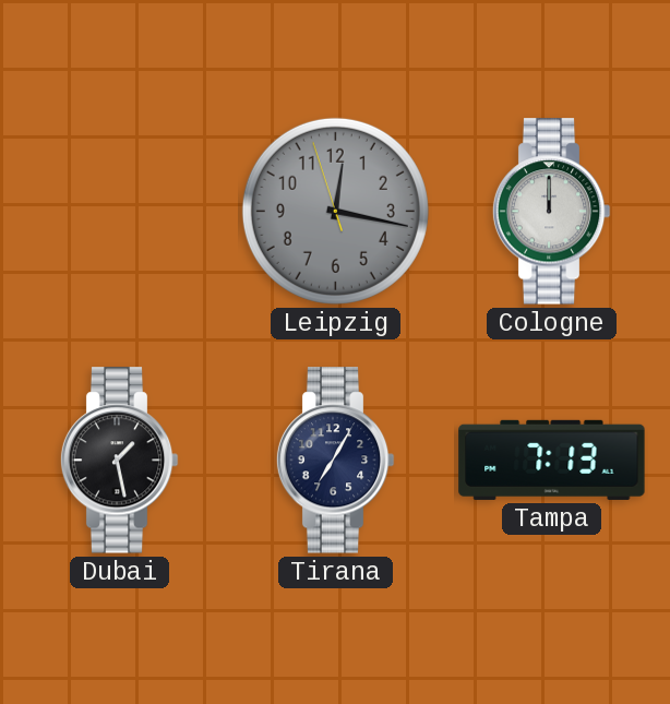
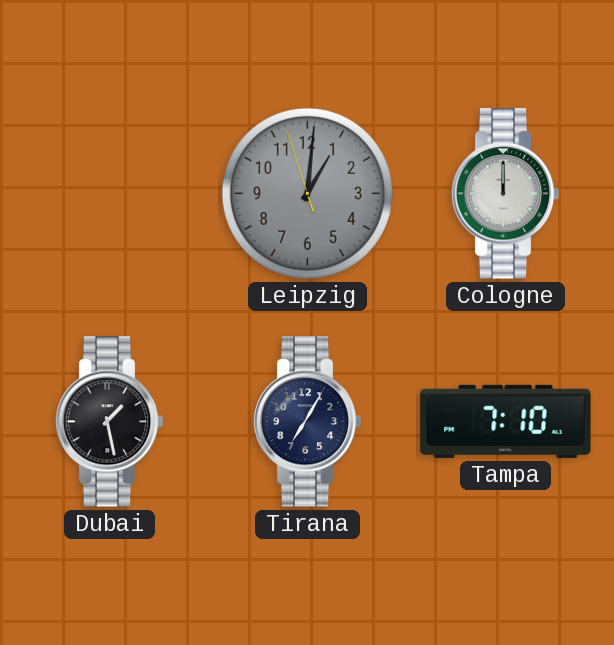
Leipzig: 12:16 -> 1:00
Tampa: 7:13 -> 7:10
